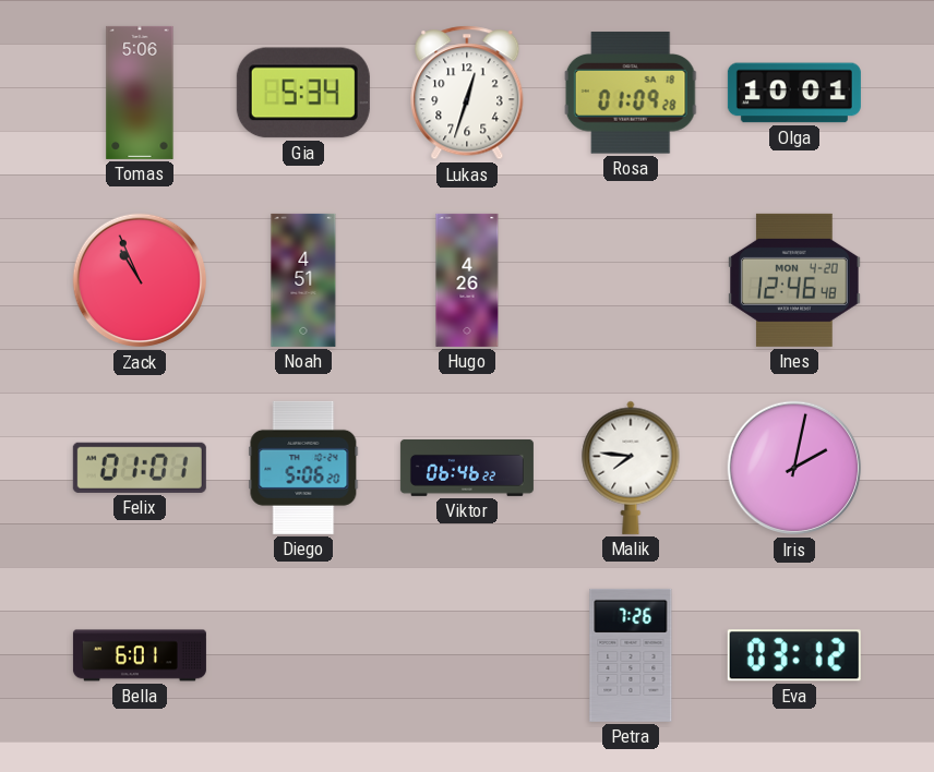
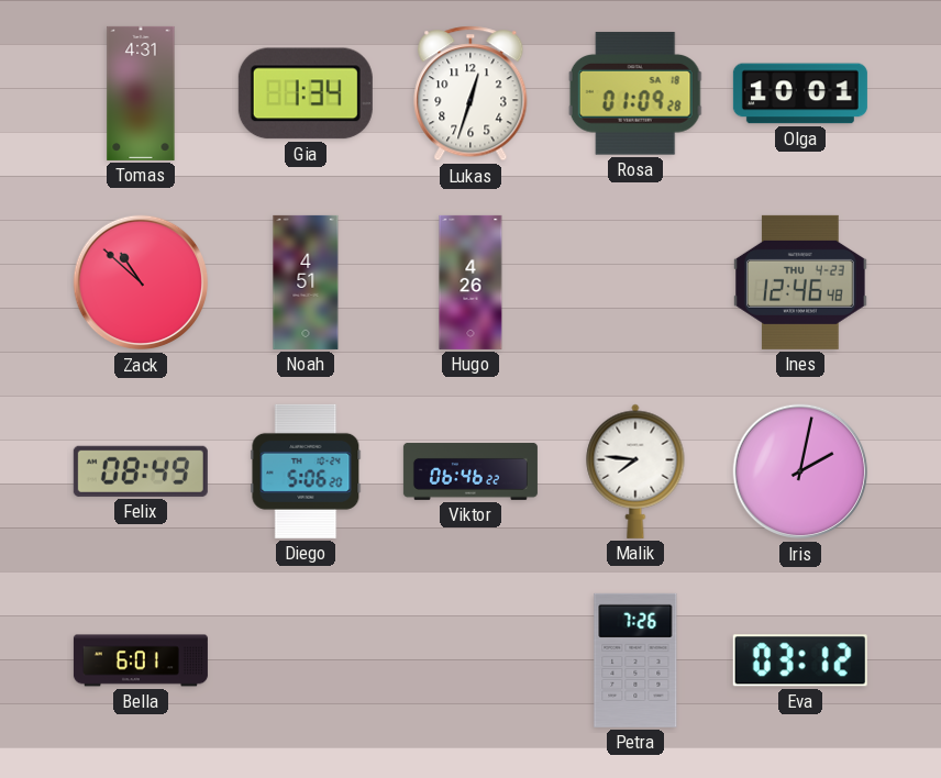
Tomas: 5:06 -> 4:31
Gia: 5:34 -> 1:34
Zack: 10:56 -> 10:52
Ines date: MON 4-20 -> THU 4-23
Felix: 01:01 -> 08:49
